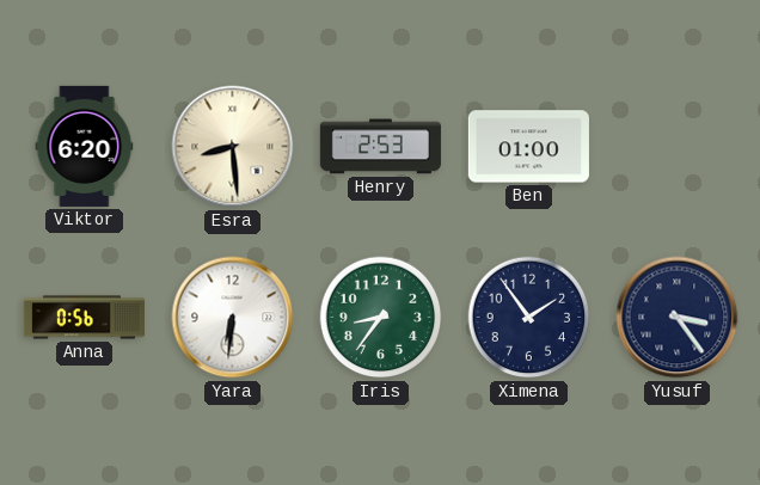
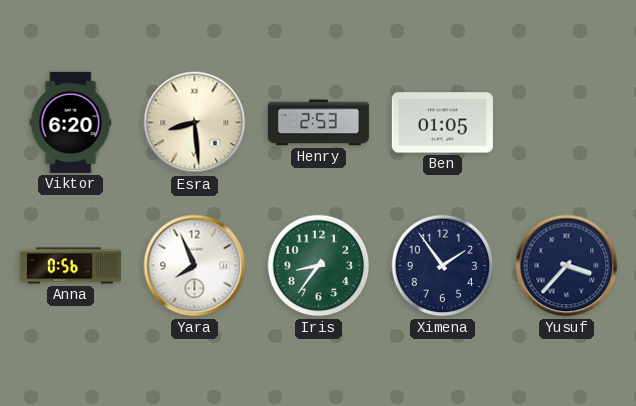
Ben: 01:00 -> 01:05
Yara: 6:31 -> 7:56
Yusuf: 3:24 -> 3:37
